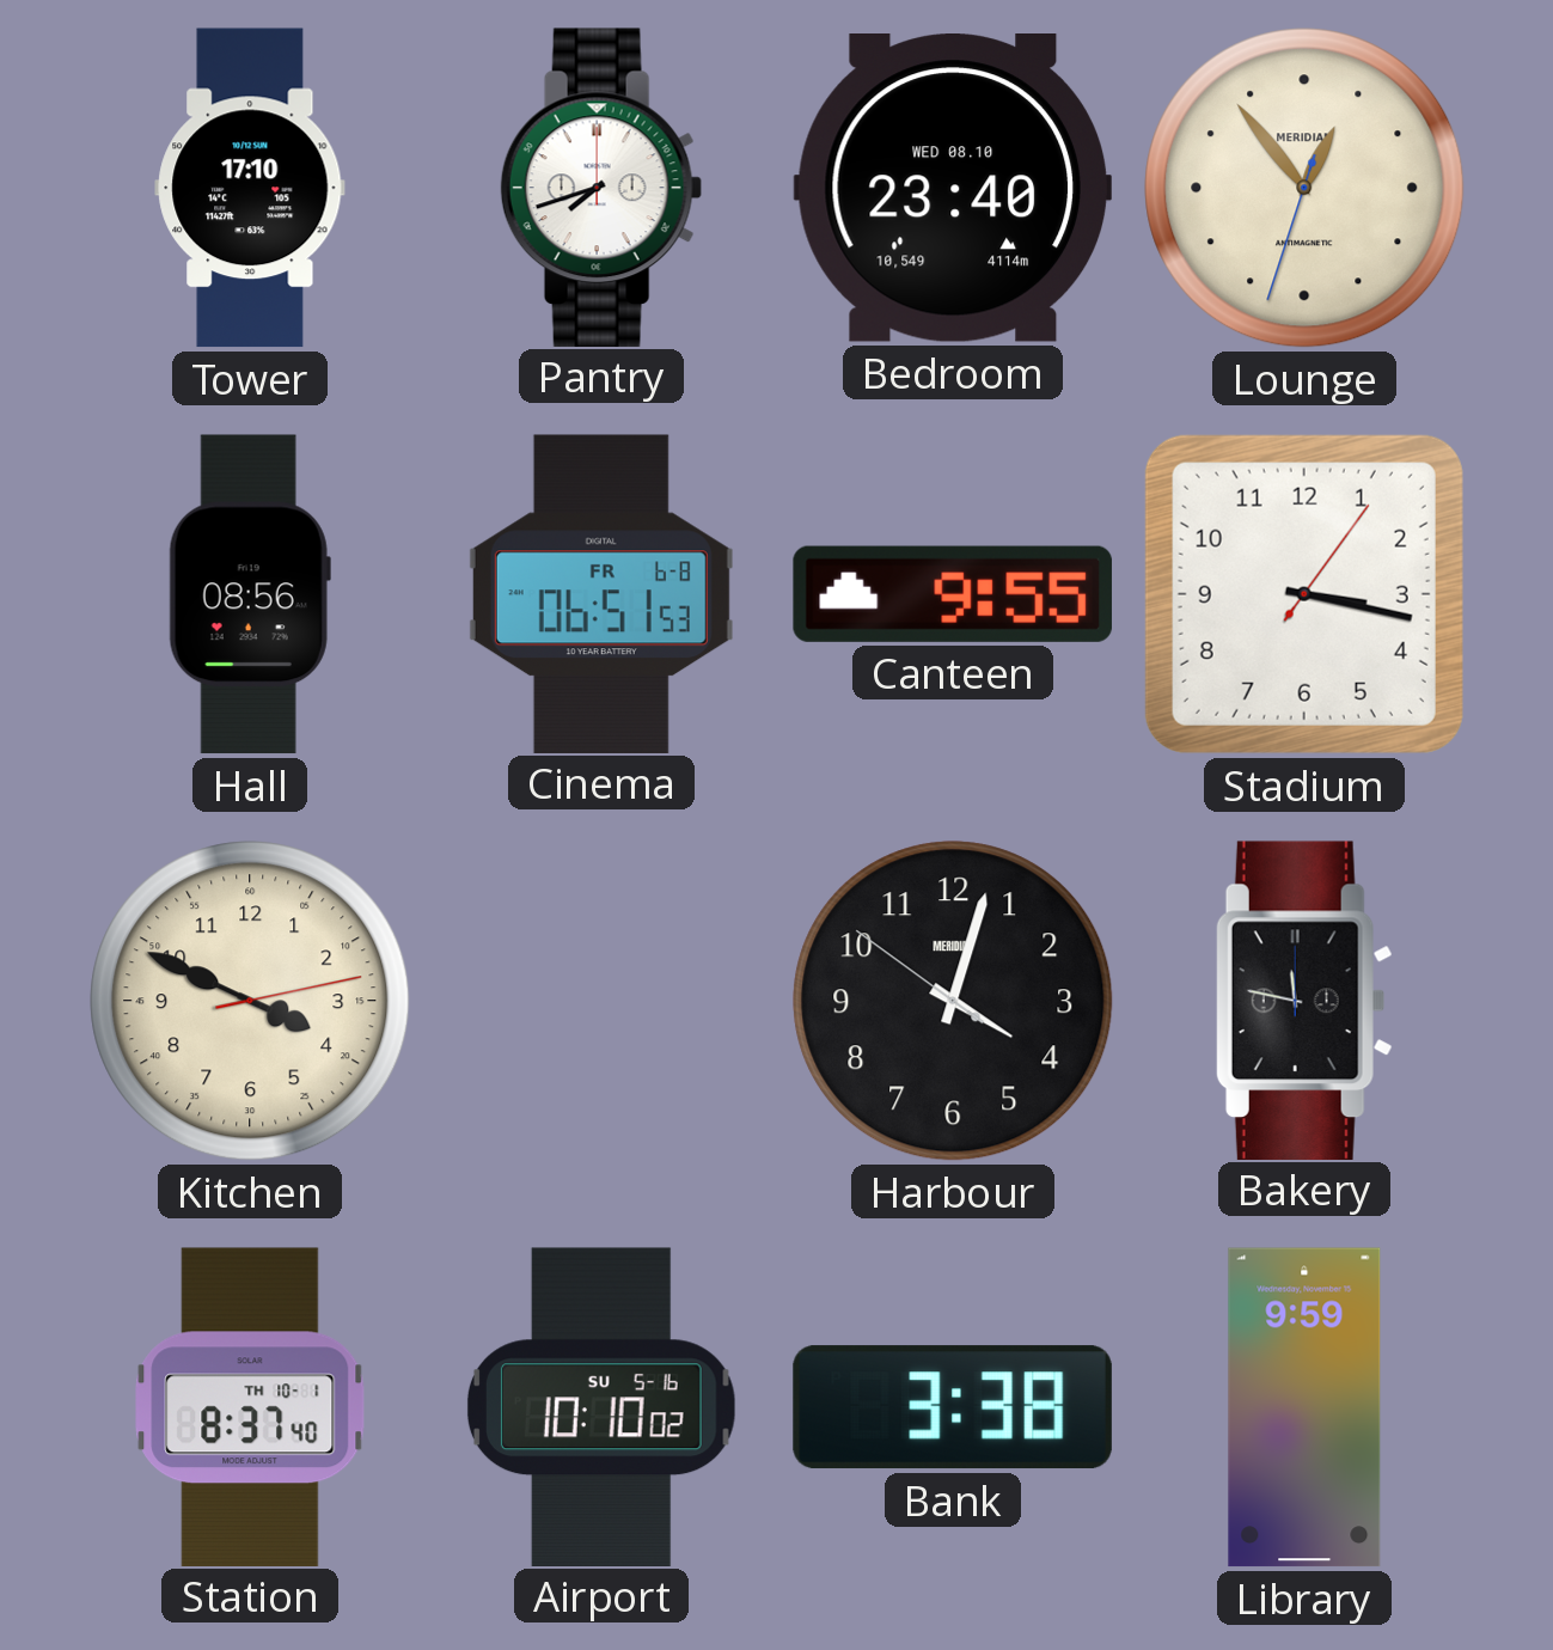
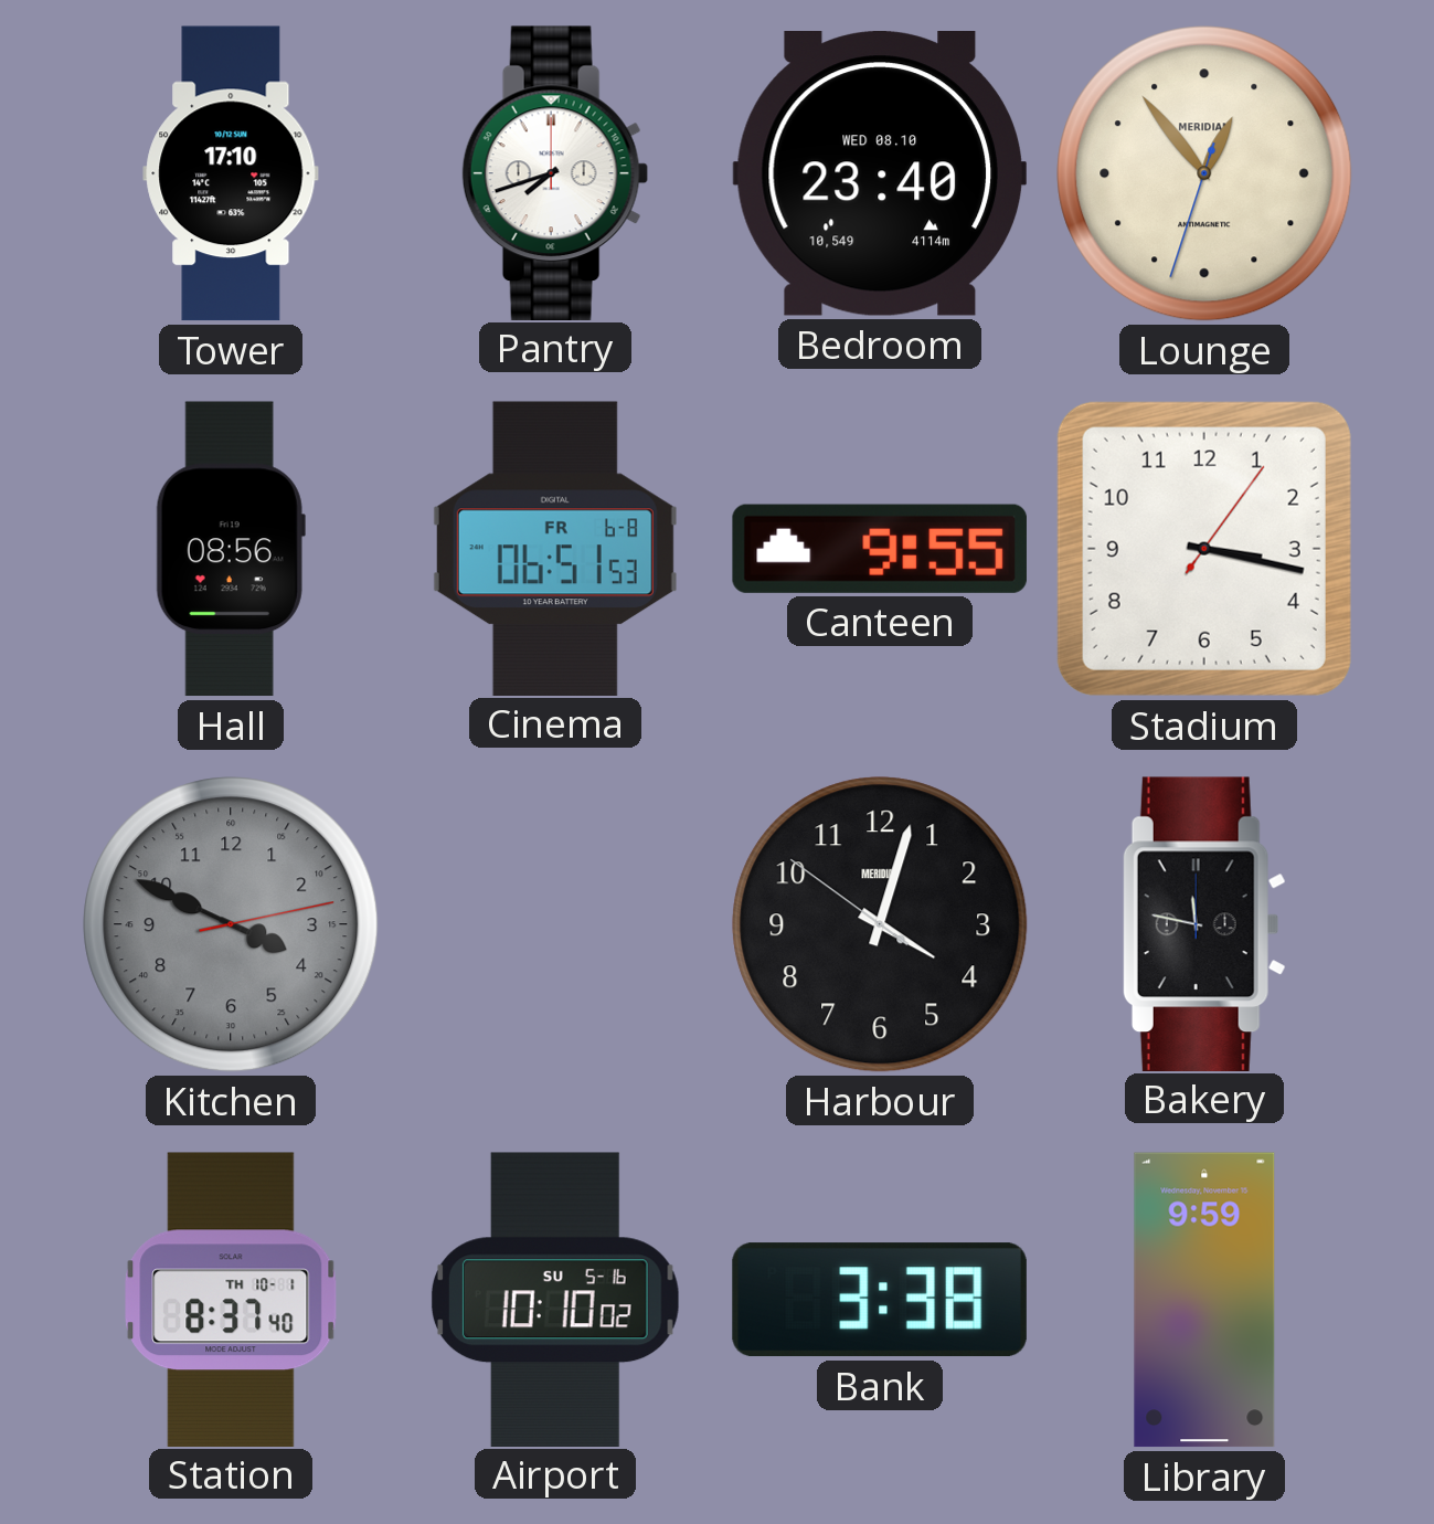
Kitchen dial: cream -> grey
